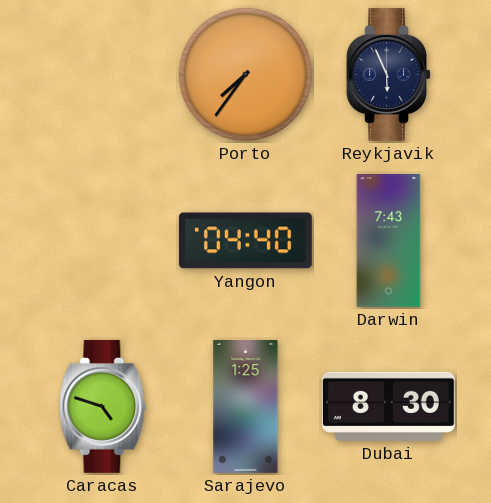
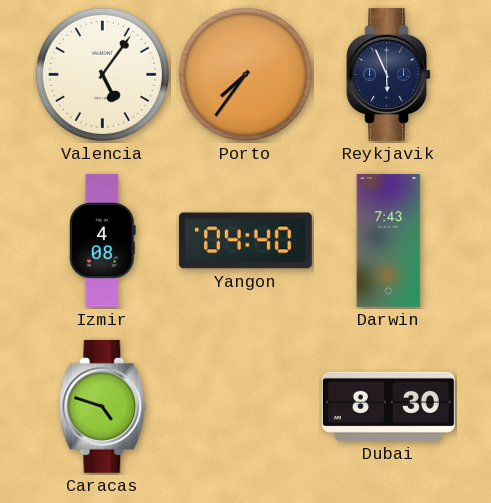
Valencia: none -> 5:06
Izmir: none -> 4:08
Sarajevo: 1:25 -> none
